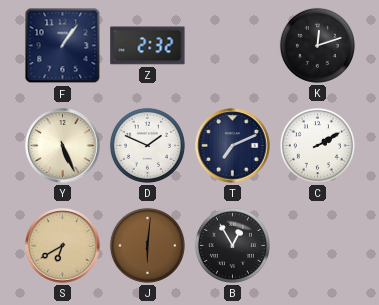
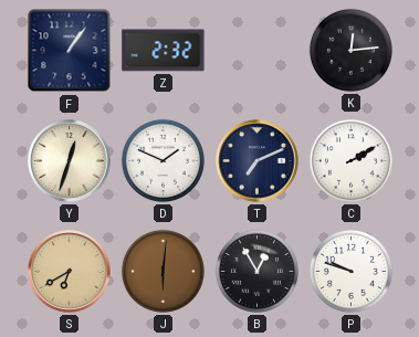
K: 12:12 -> 12:14
Y: 5:26 -> 12:33
P: none -> 9:48
